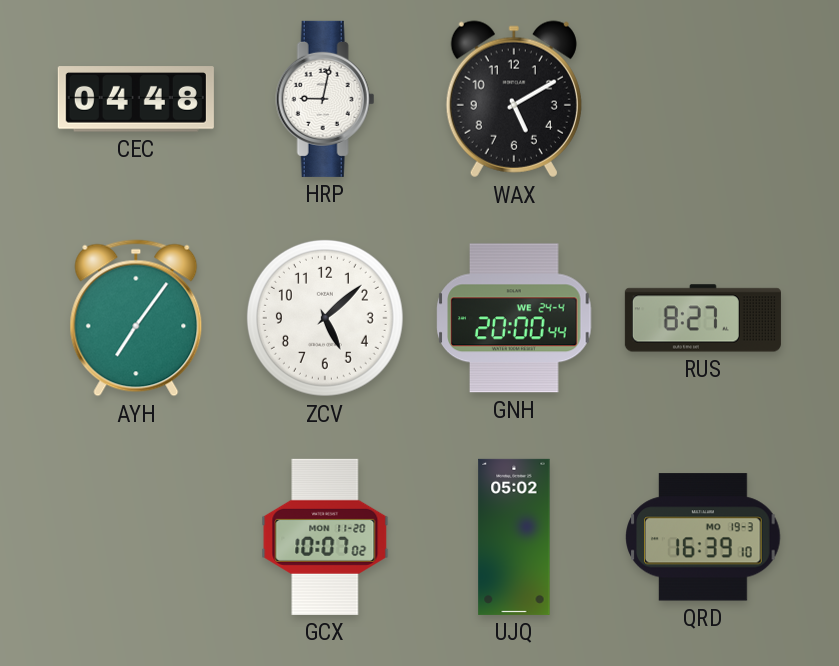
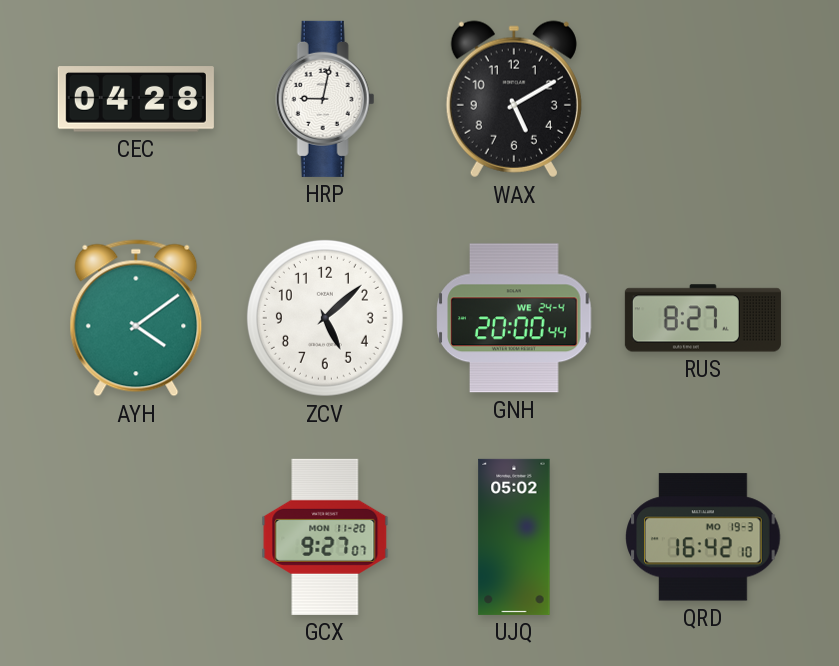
CEC: 04:48 -> 04:28
AYH: 7:06 -> 4:09
GCX: 10:07 -> 9:27
QRD: 16:39 -> 16:42
